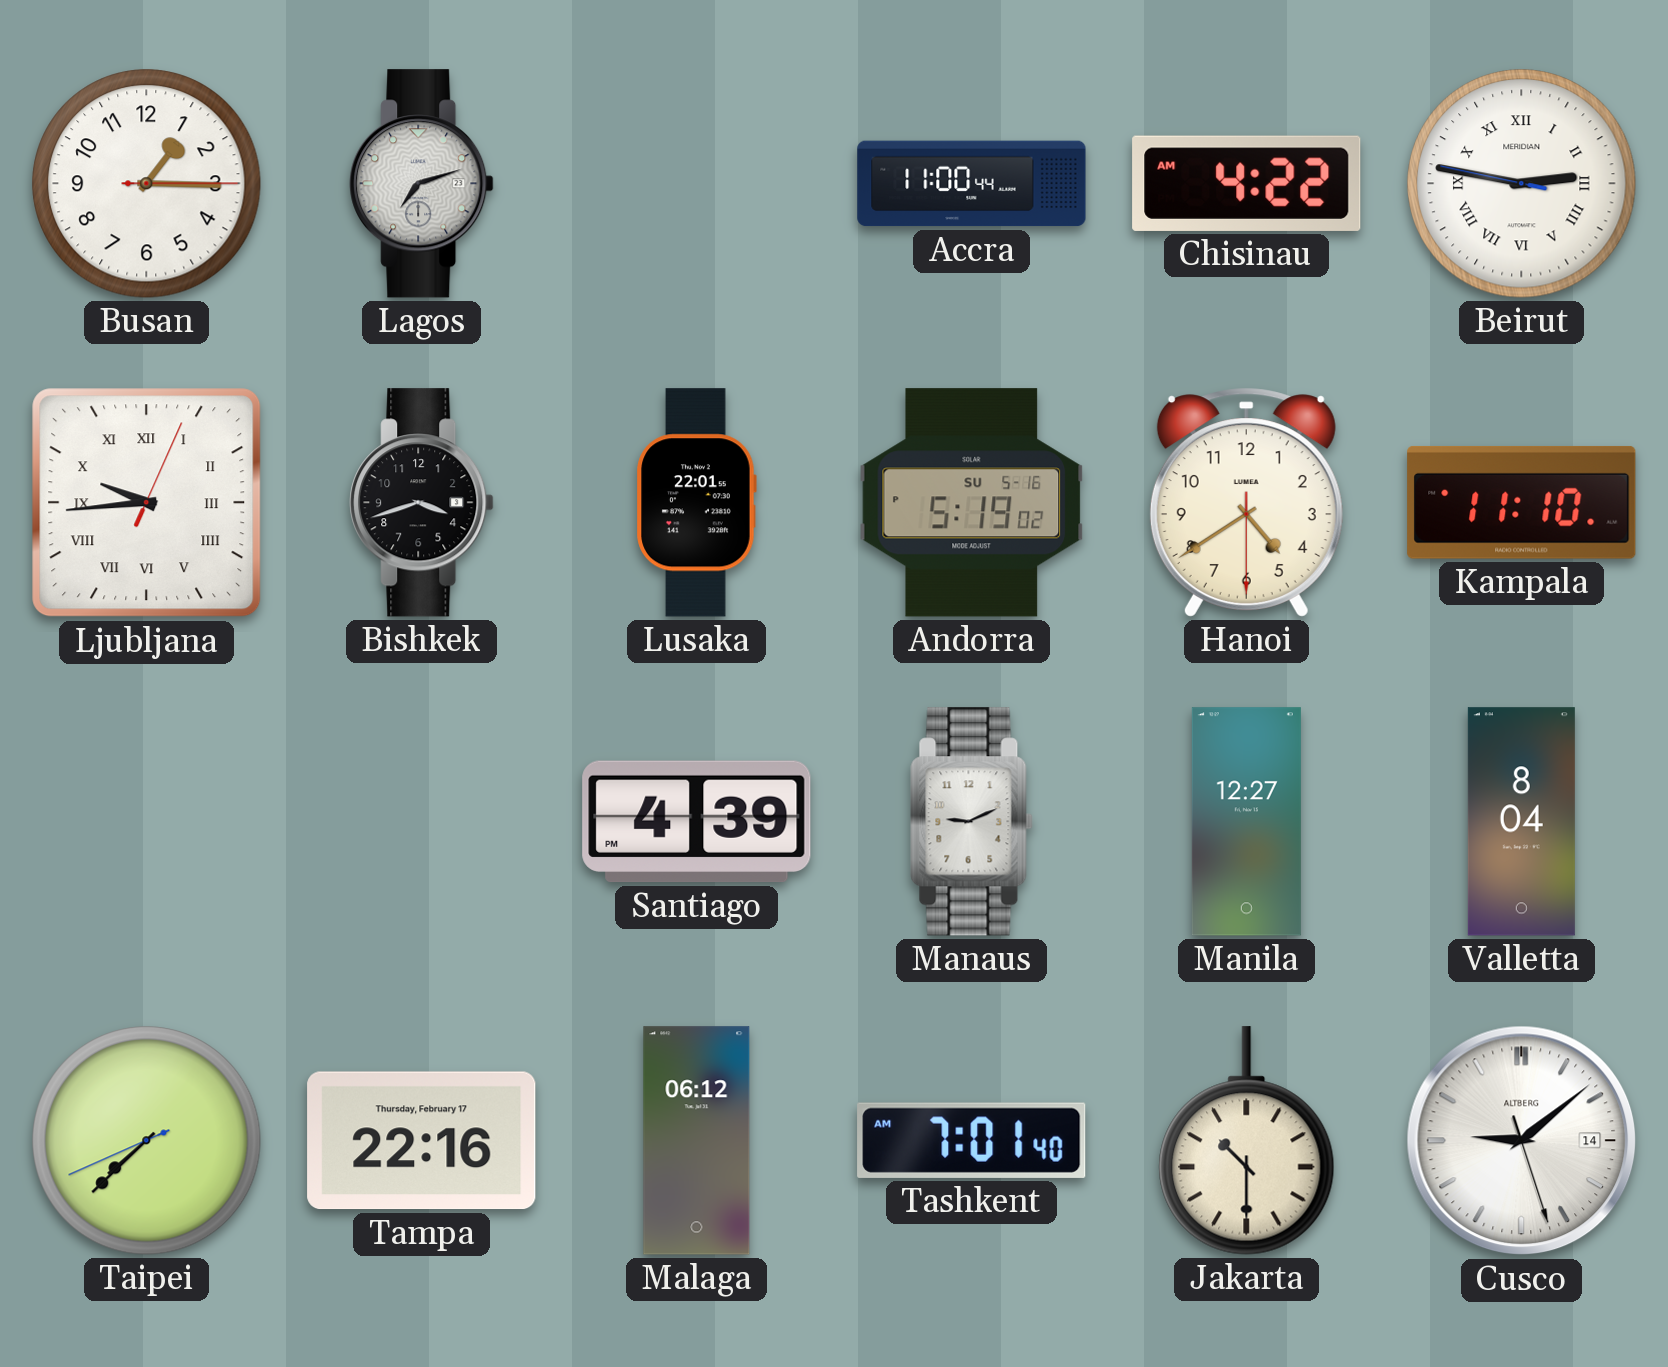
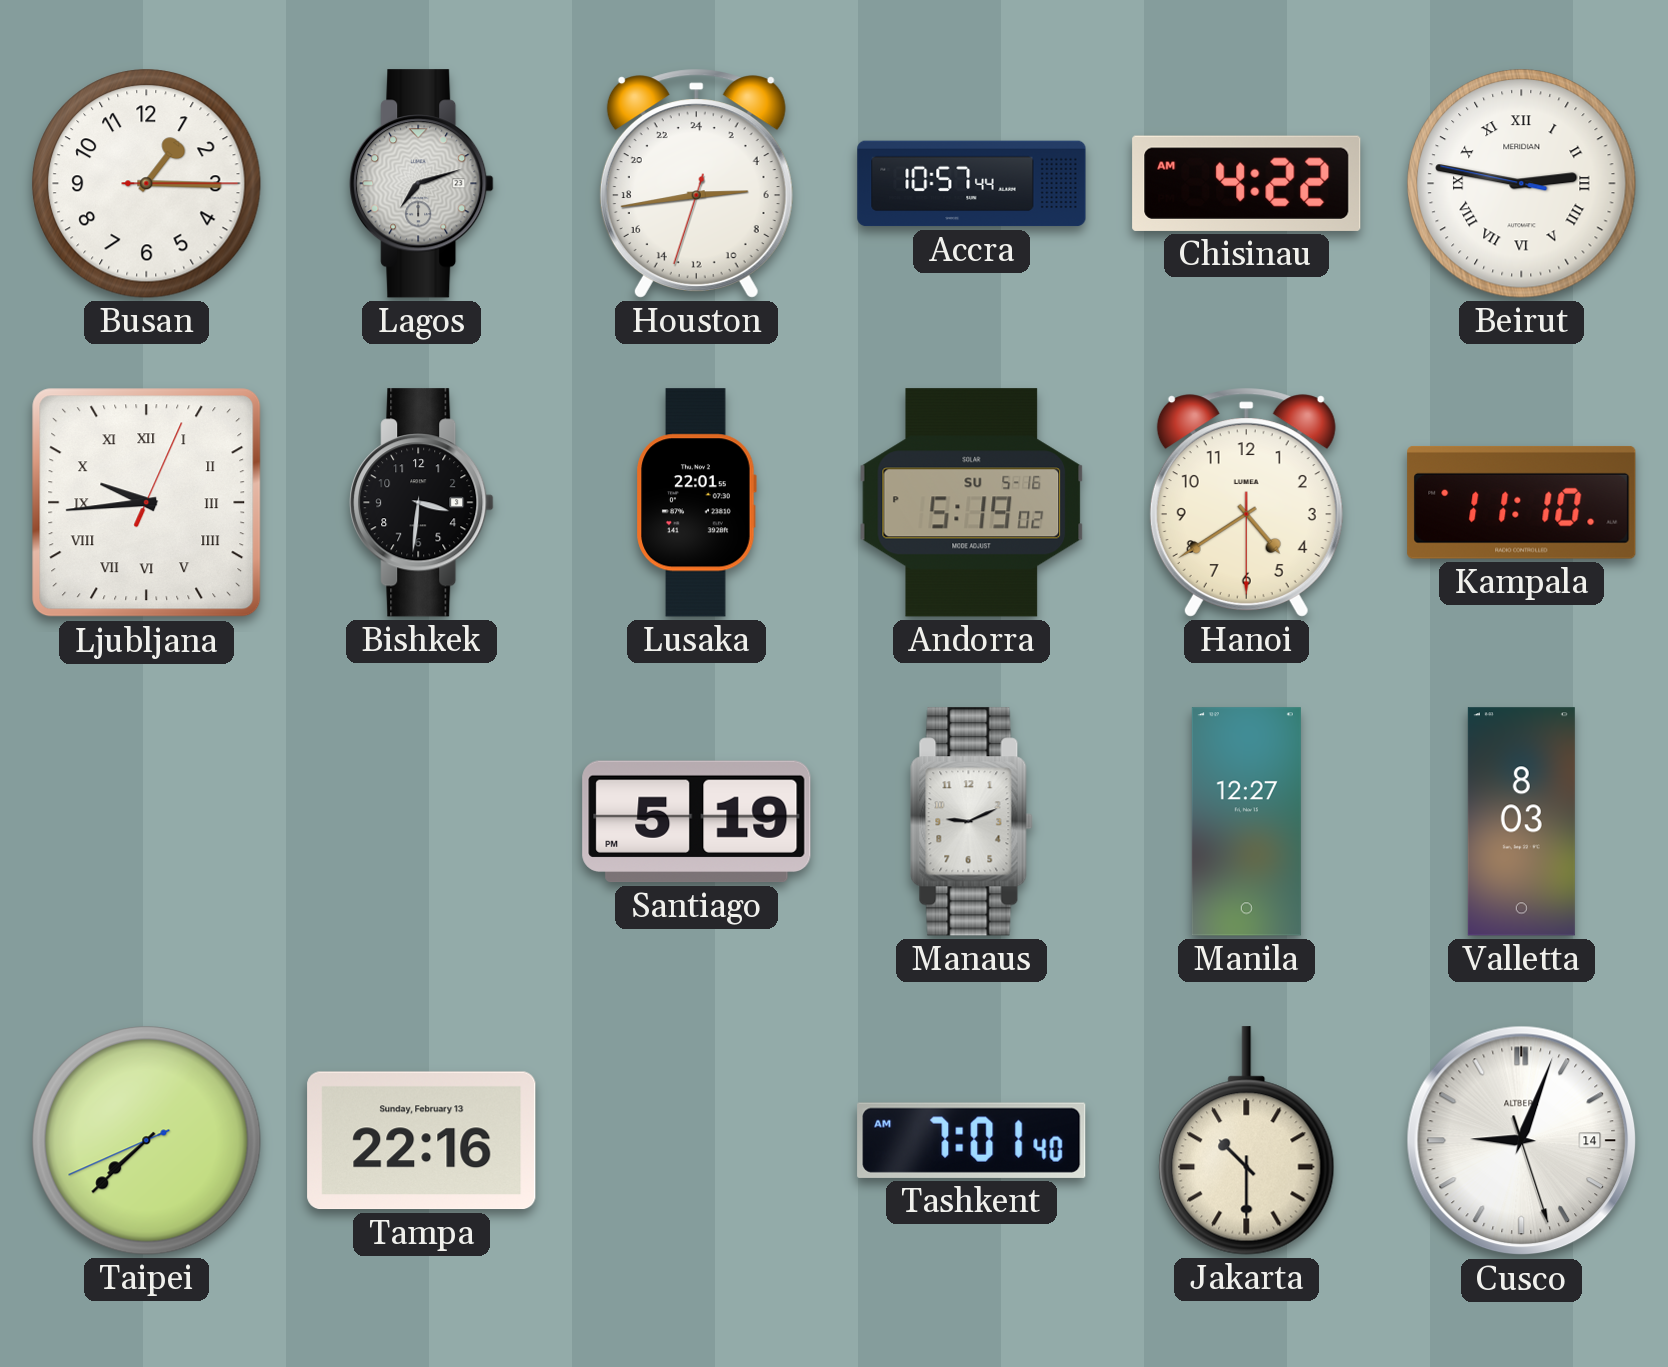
Houston: none -> 5:43
Accra: 11:00 -> 10:57
Bishkek: 3:42 -> 3:31
Santiago: 4:39 -> 5:19
Valletta: 8:04 -> 8:03
Tampa date: Thursday, February 17 -> Sunday, February 13
Malaga: 06:12 -> none
Cusco: 9:08 -> 9:03
